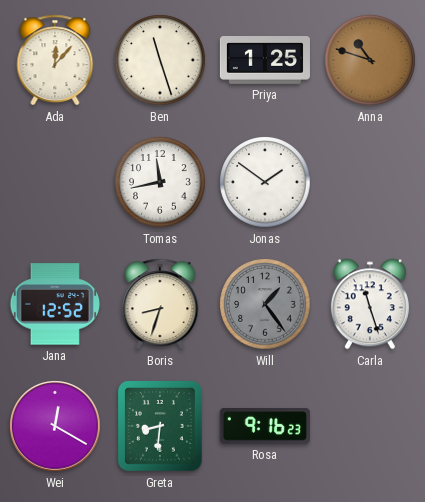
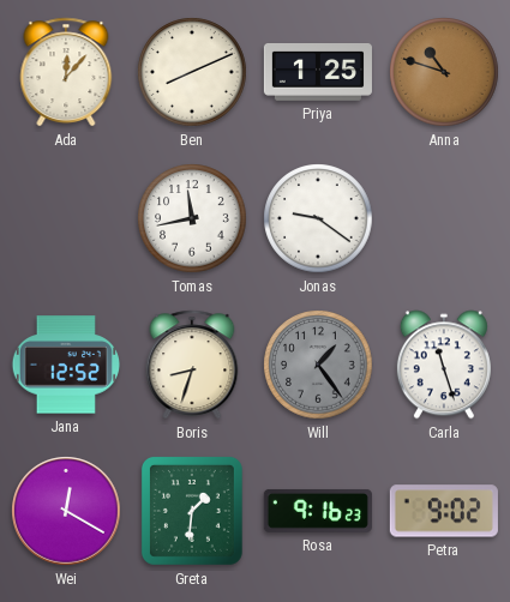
Ben: 11:27 -> 8:11
Jonas: 1:51 -> 9:21
Greta: 8:31 -> 1:31
Petra: none -> 9:02
